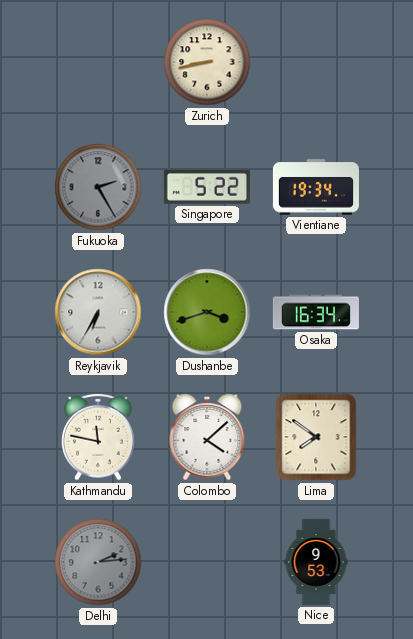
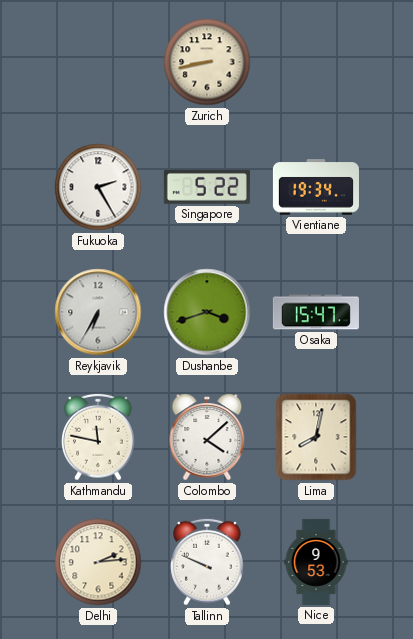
Fukuoka dial: grey -> white
Osaka: 16:34 -> 15:47
Lima: 7:51 -> 8:02
Delhi dial: grey -> cream
Tallinn: none -> 9:49
